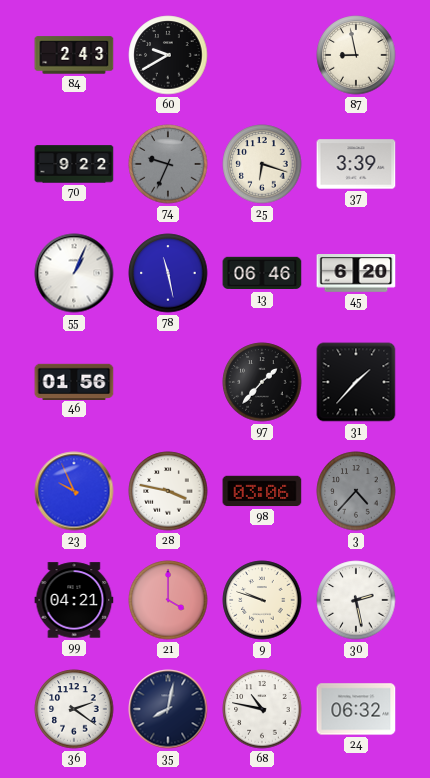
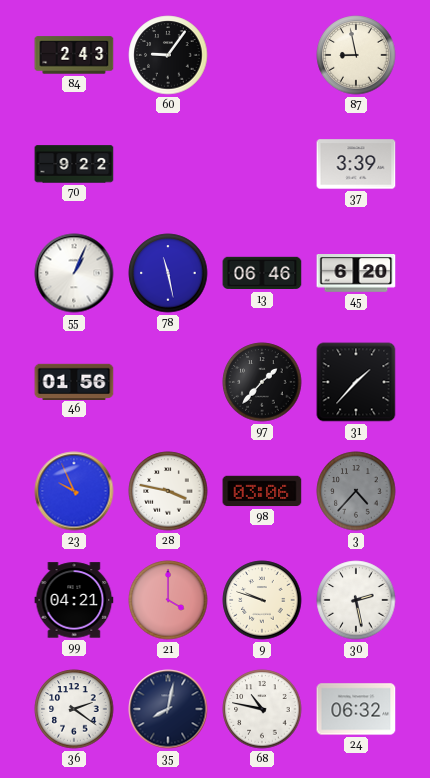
60: 9:40 -> 9:06
74: 9:34 -> none
25: 6:18 -> none
